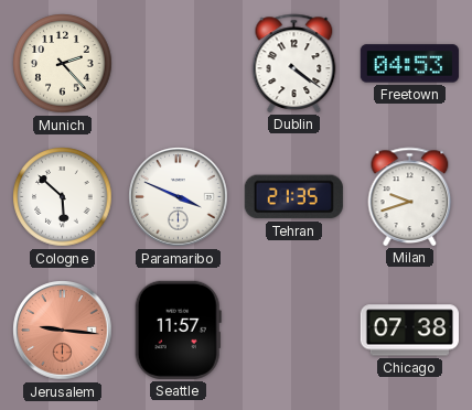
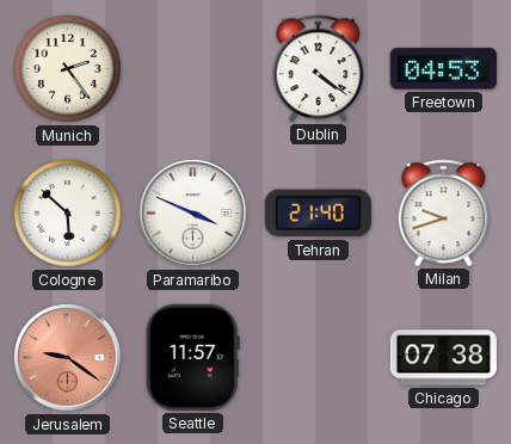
Munich: 2:23 -> 2:24
Tehran: 21:35 -> 21:40
Jerusalem: 9:16 -> 9:21
